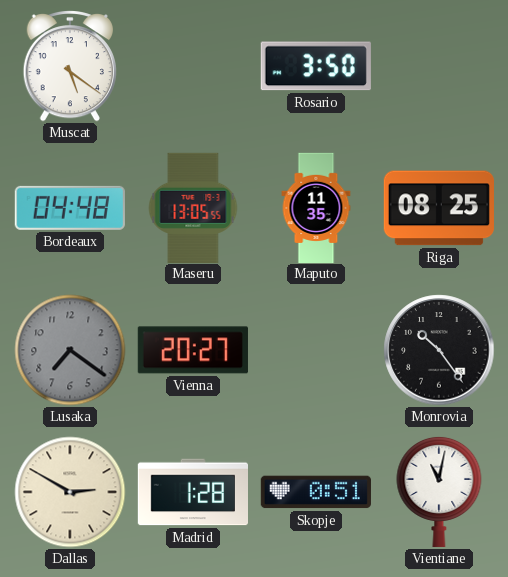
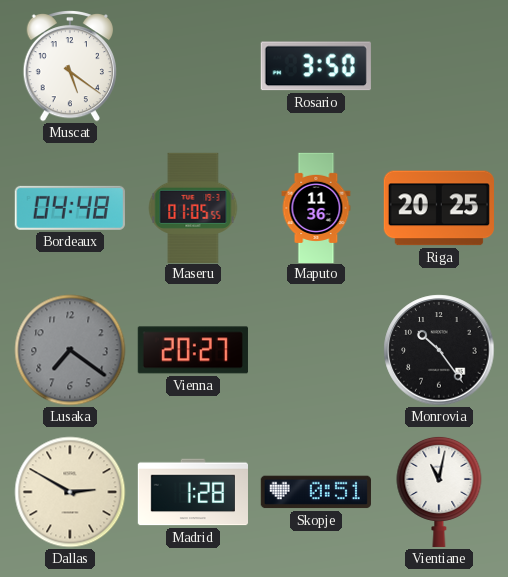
Maseru: 13:05 -> 01:05
Maputo: 11:35 -> 11:36
Riga: 08:25 -> 20:25
